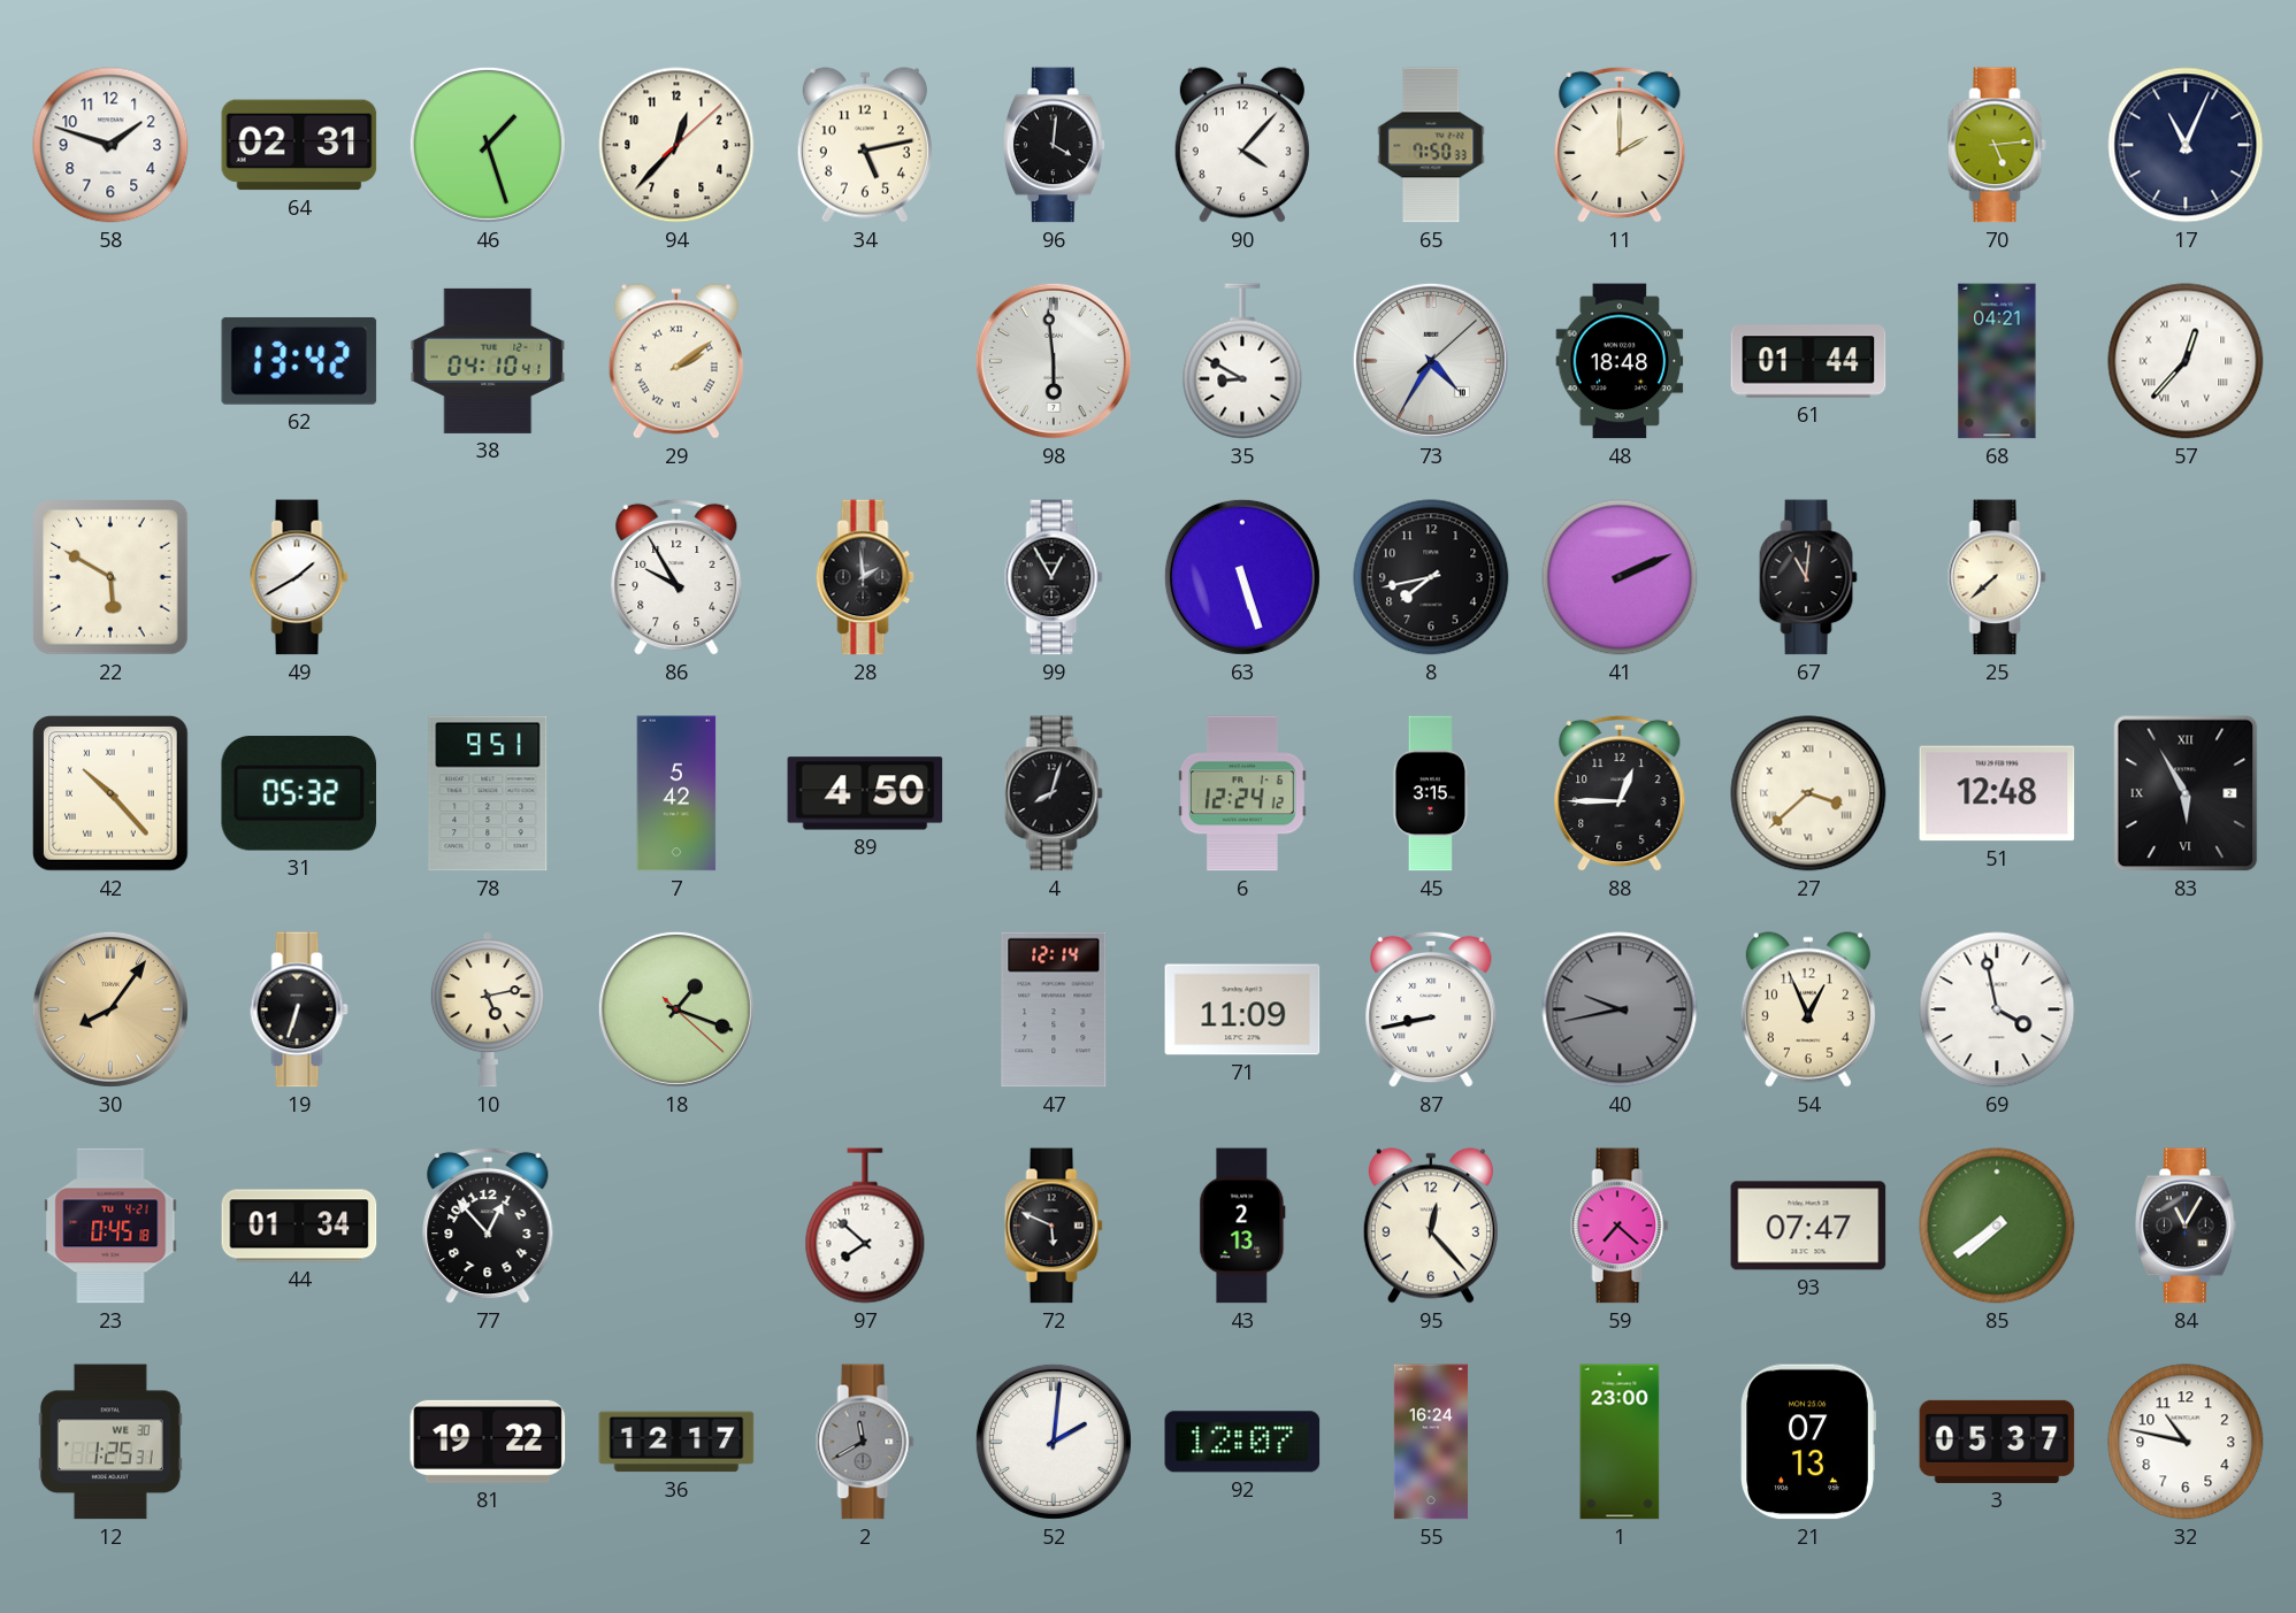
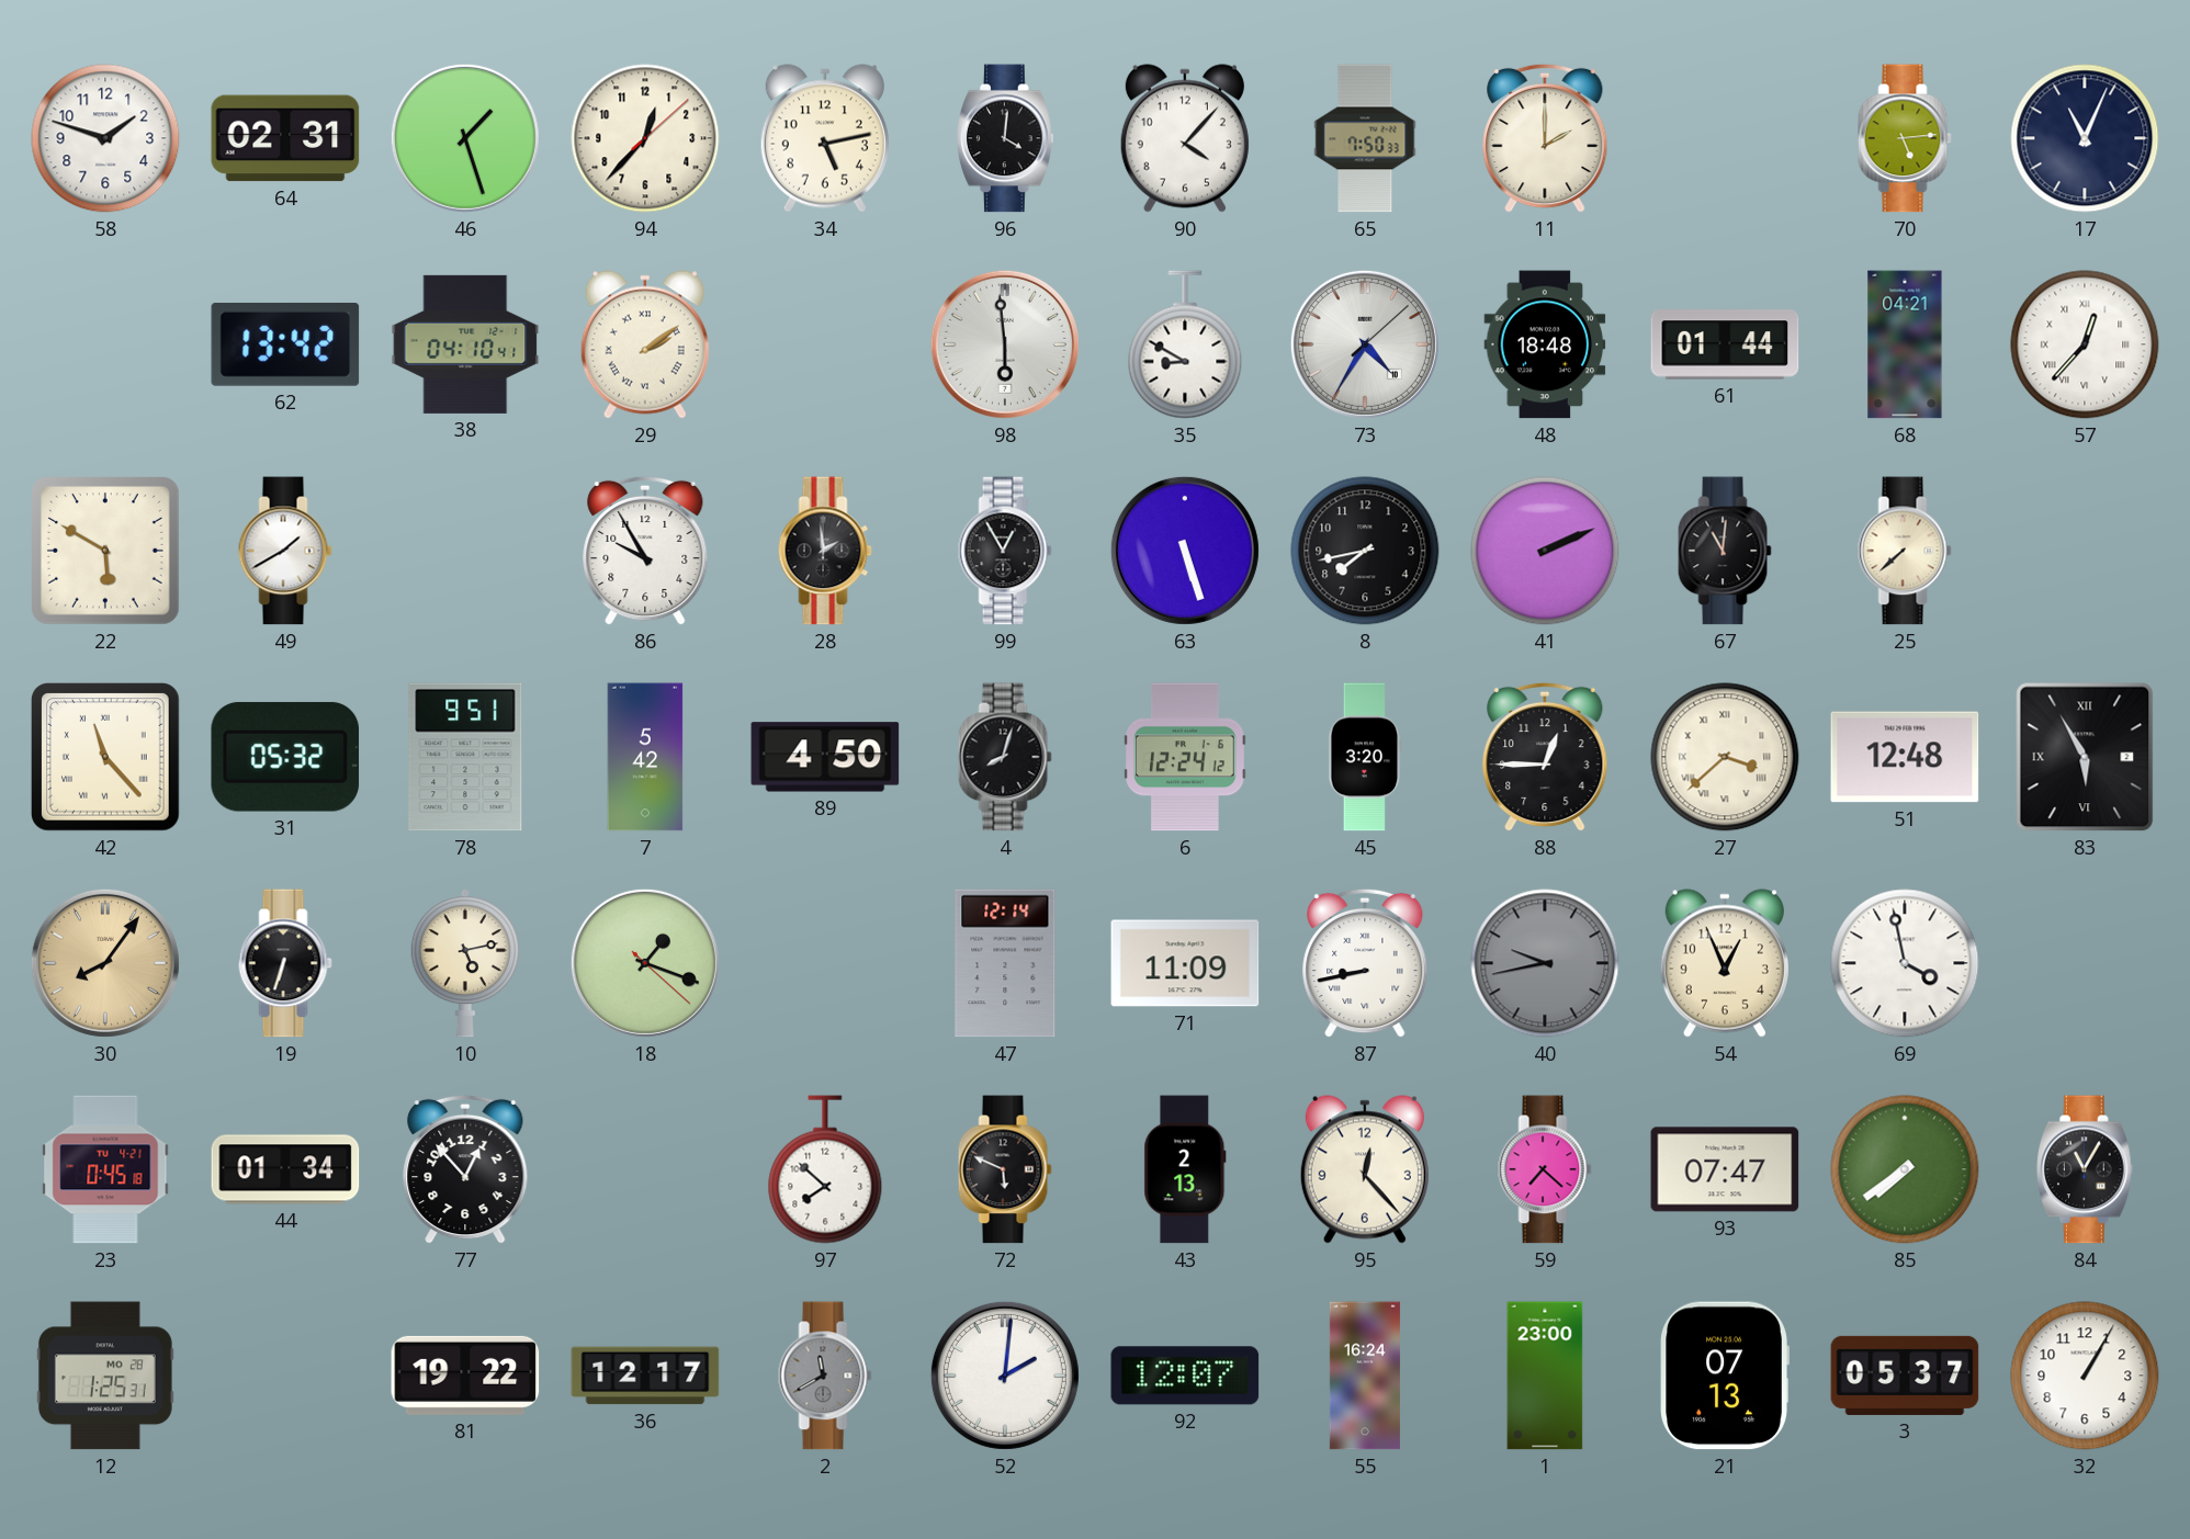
42: 10:23 -> 11:23
45: 3:15 -> 3:20
12 date: WE 30 -> MO 28
32: 10:47 -> 1:05
